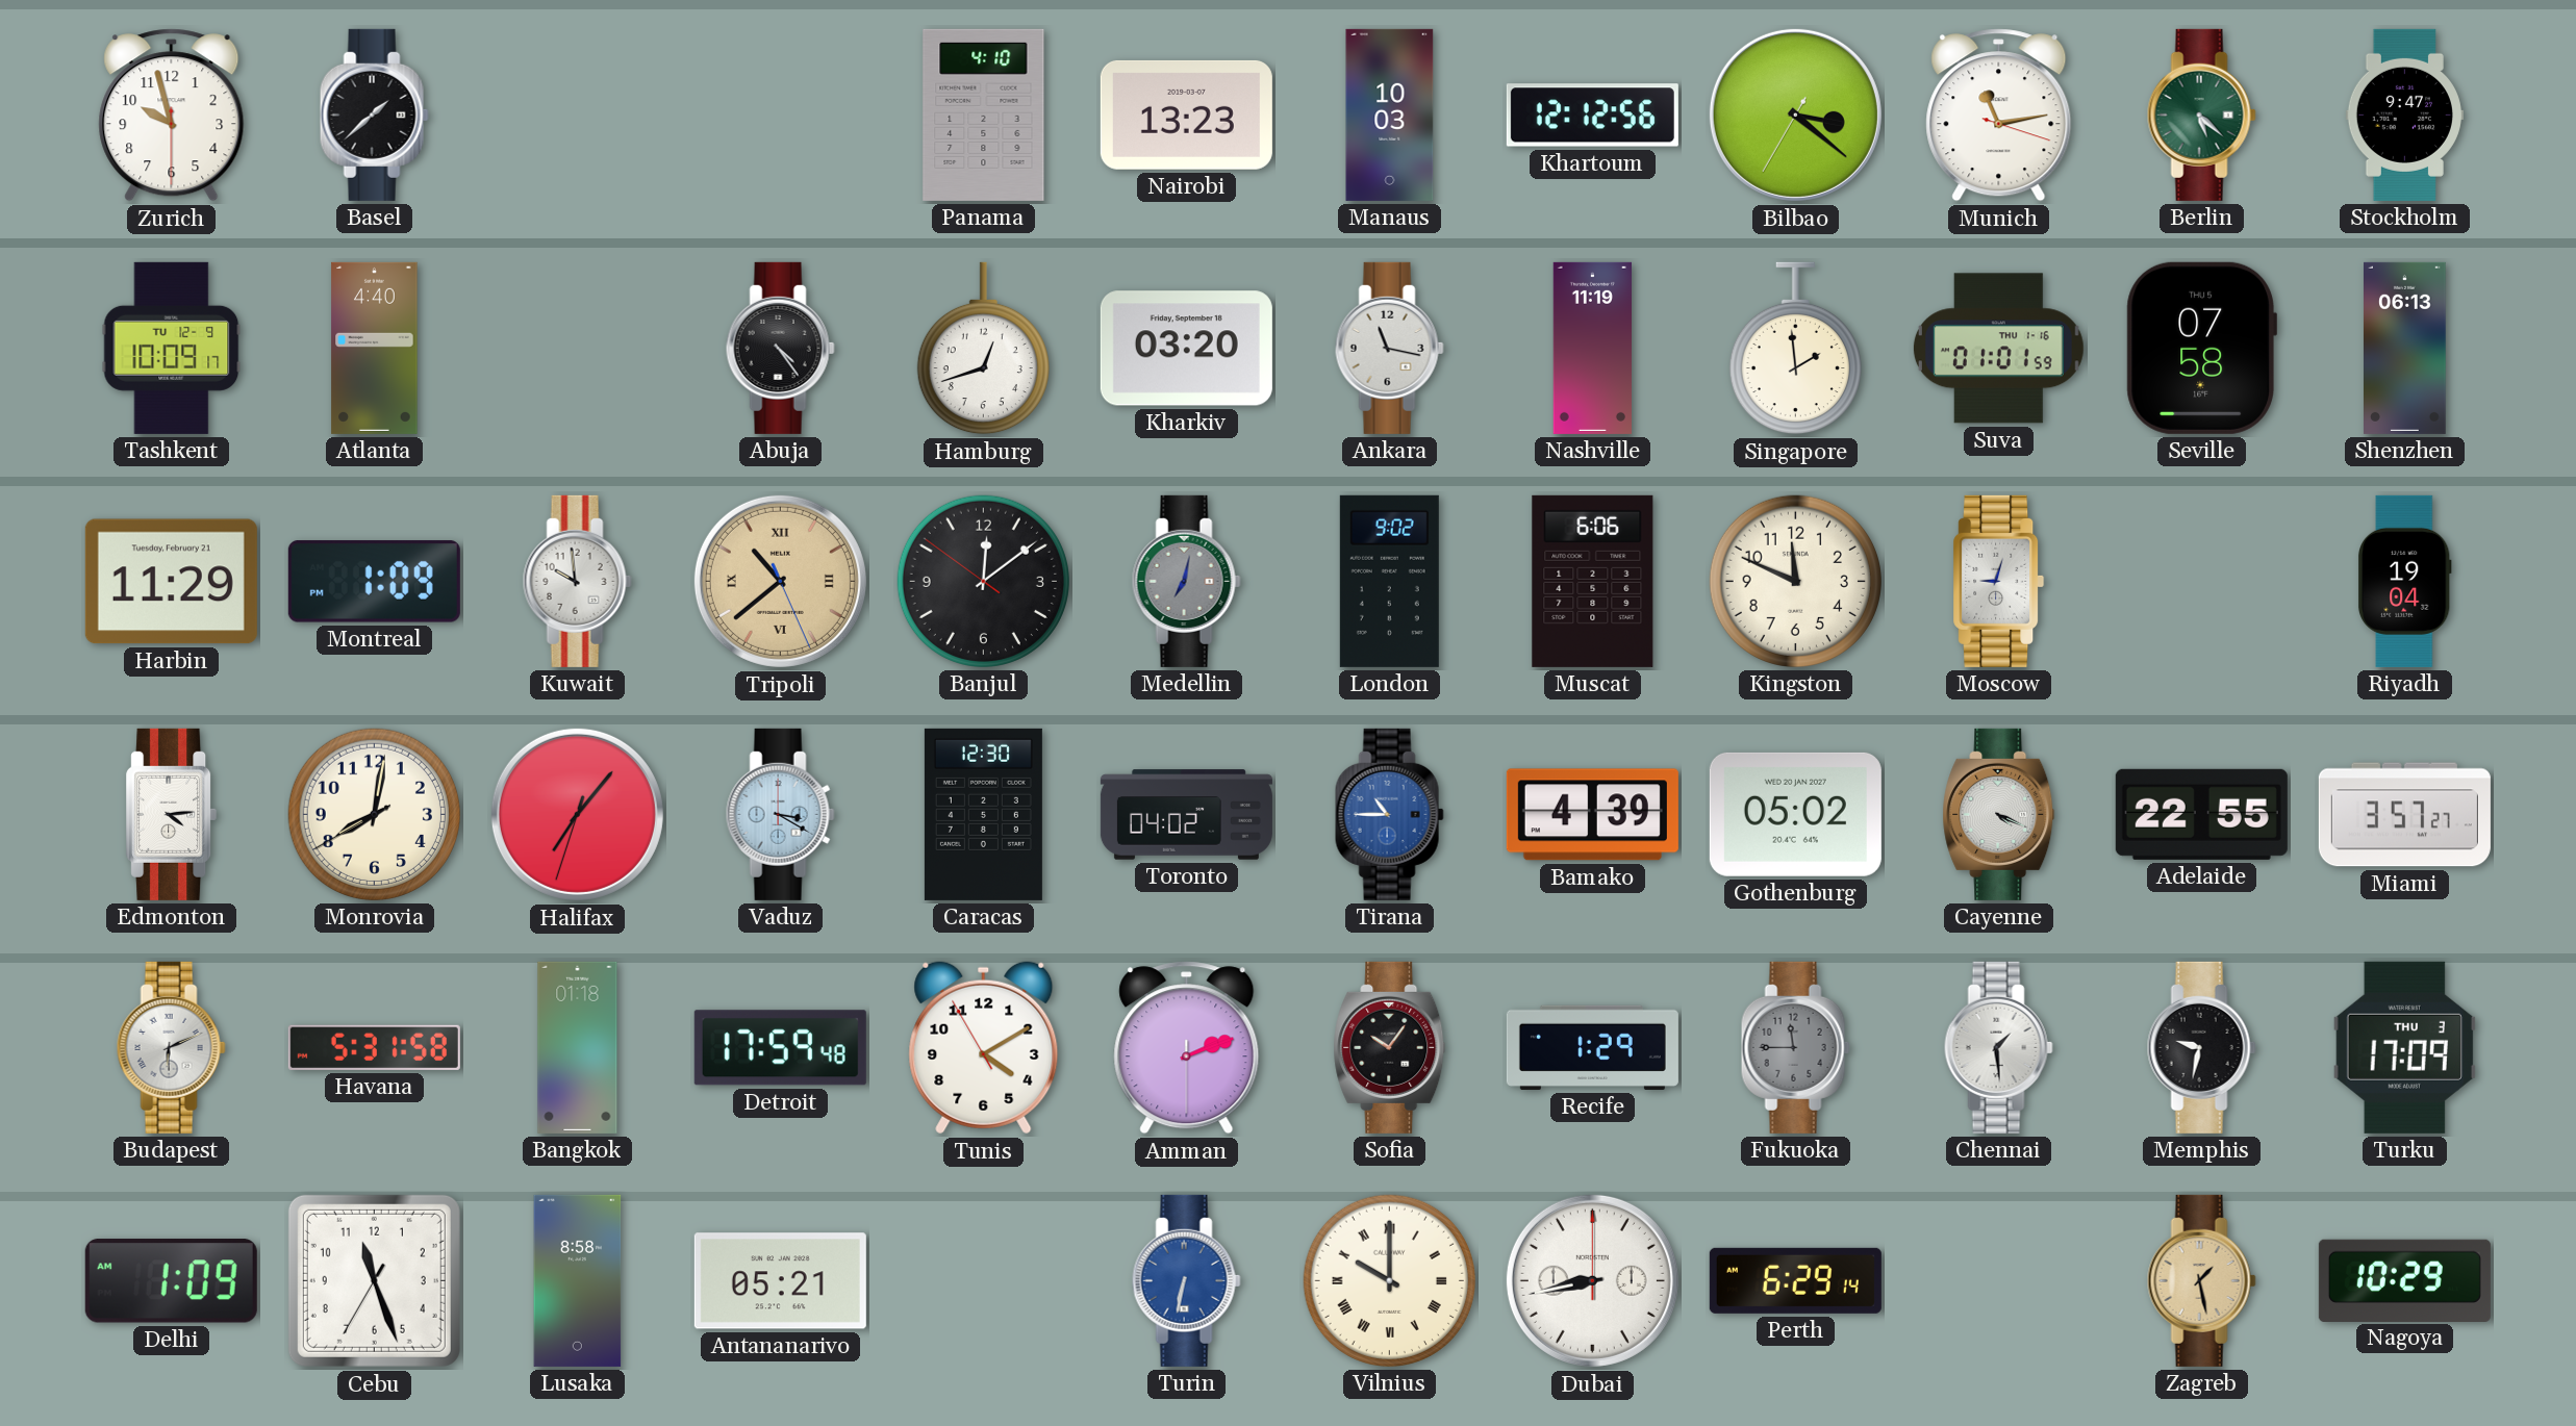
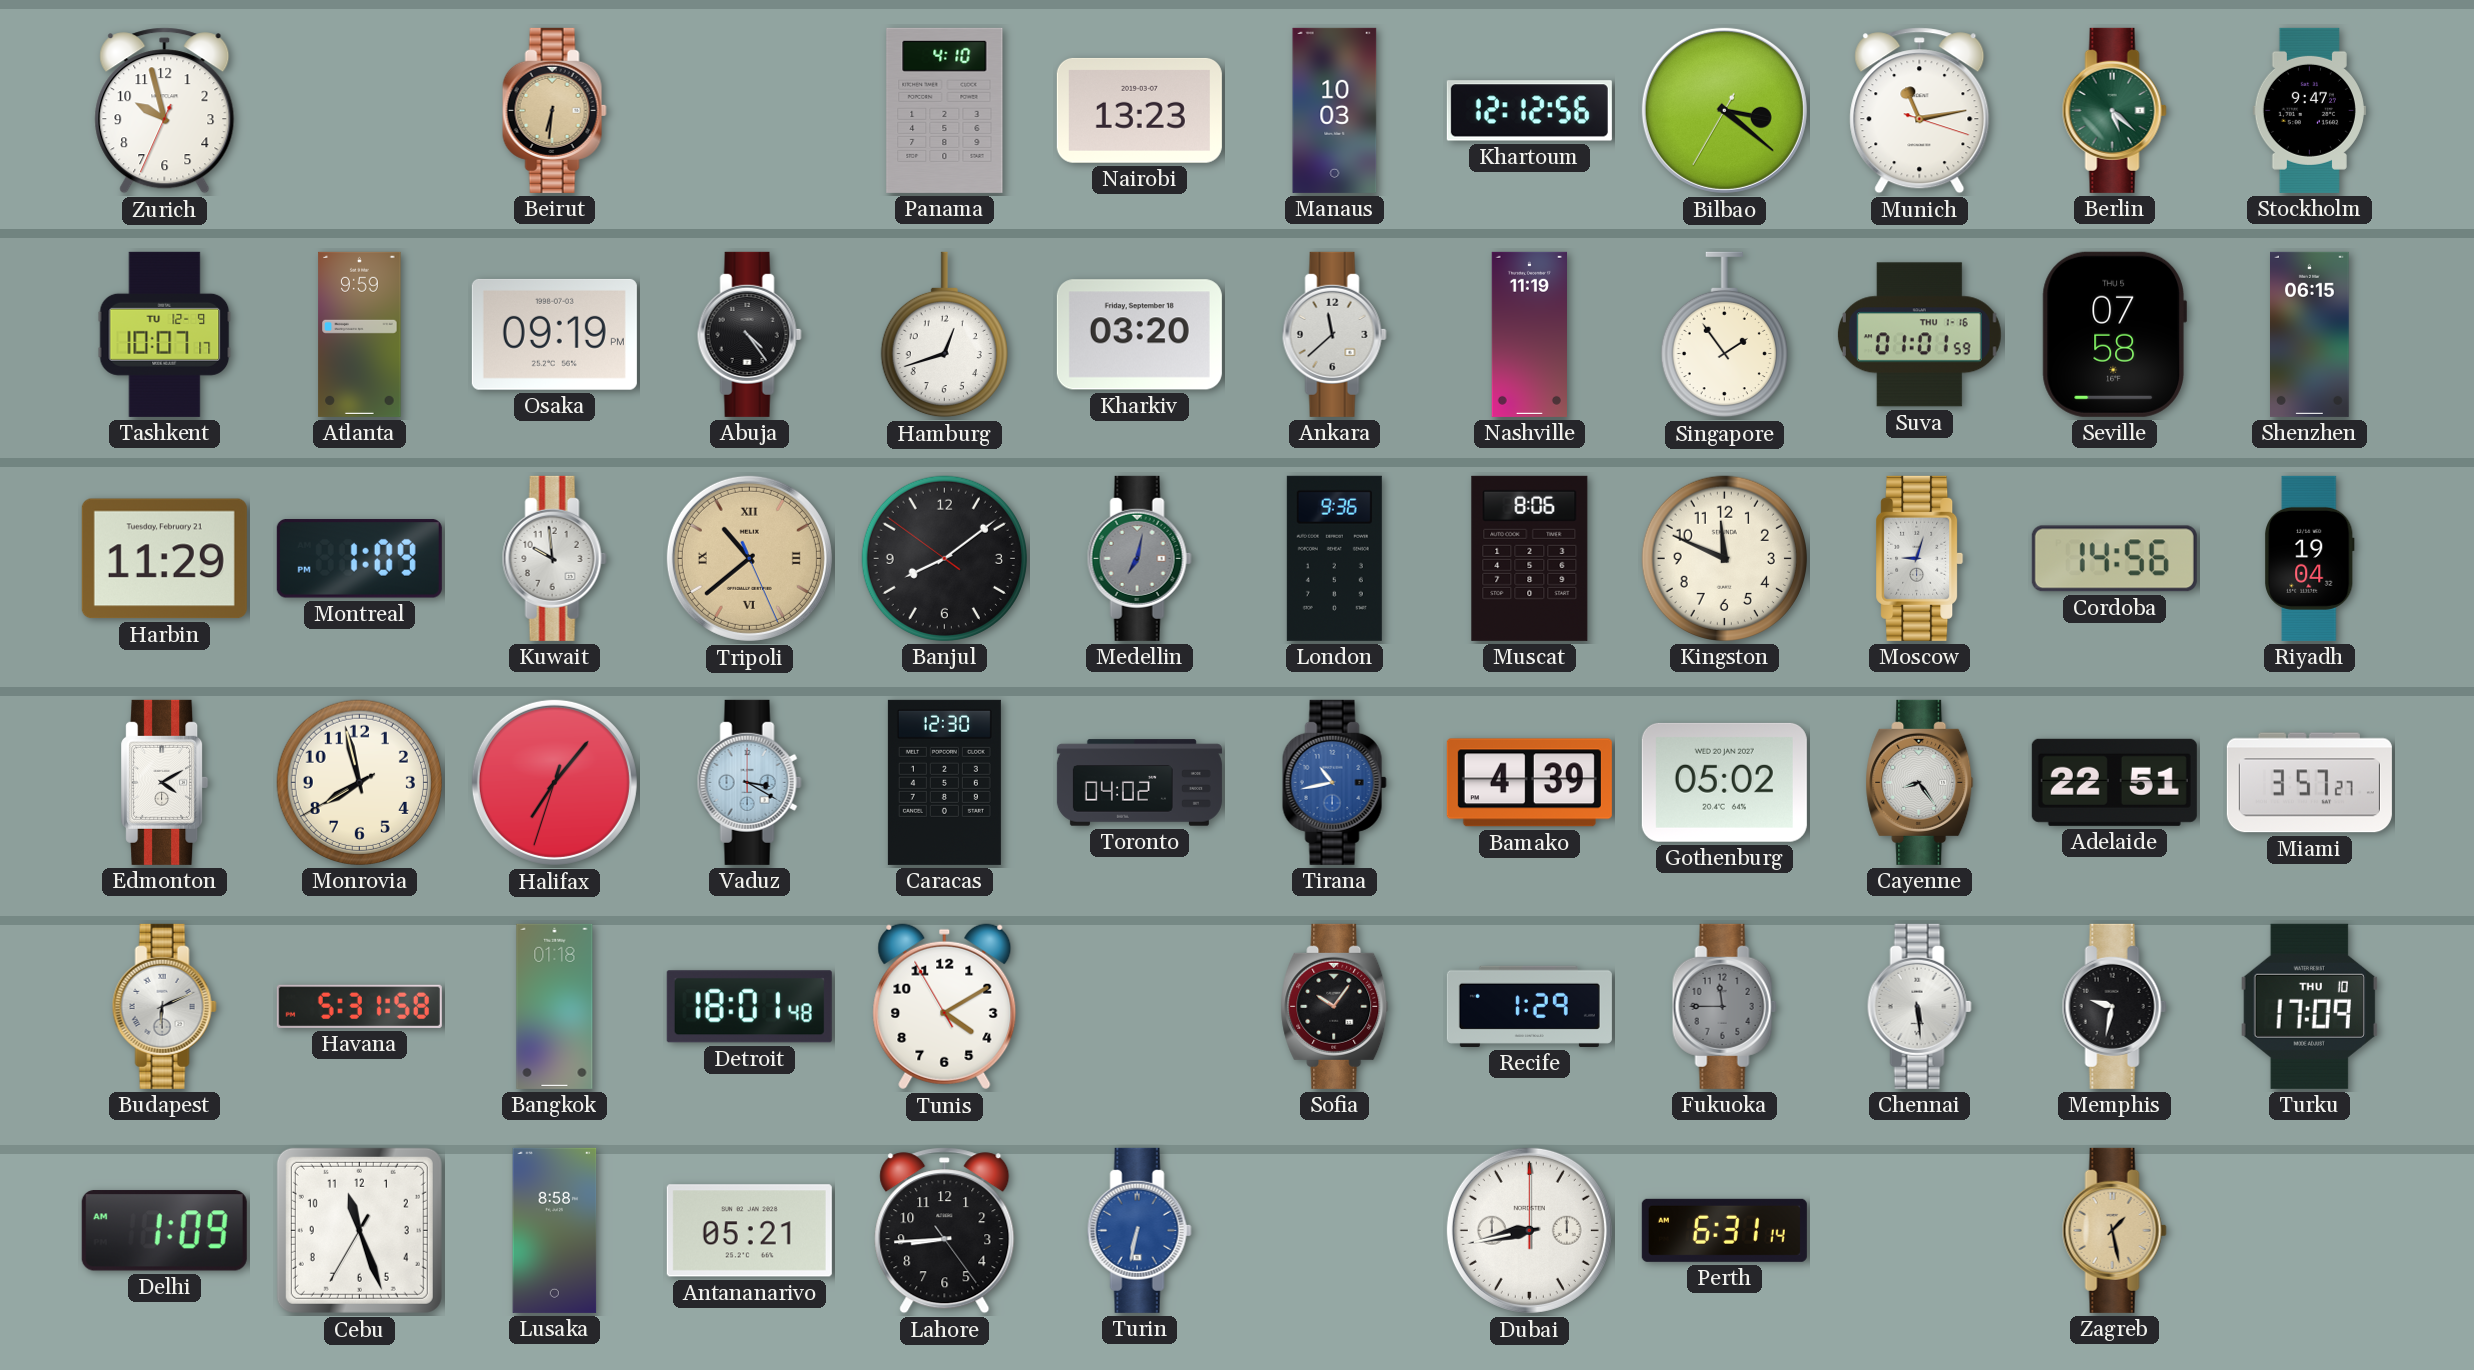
Zurich: 9:57:30 -> 9:57:34
Basel: 1:38 -> none
Beirut: none -> 6:31
Tashkent: 10:09 -> 10:07
Atlanta: 4:40 -> 9:59
Osaka: none -> 09:19
Ankara: 11:17 -> 11:38
Singapore: 1:59 -> 1:54
Shenzhen: 06:13 -> 06:15
Banjul: 12:08 -> 8:08
London: 9:02 -> 9:36
Muscat: 6:06 -> 8:06
Cordoba: none -> 14:56
Edmonton: 4:14 -> 4:10
Monrovia: 8:01 -> 7:57
Tirana: 10:45 -> 10:43
Cayenne: 4:19 -> 8:24
Adelaide: 22:55 -> 22:51
Detroit: 17:59 -> 18:01
Amman: 2:11 -> none
Chennai: 1:29 -> 5:29
Turku date: THU 3 -> THU 10
Lahore: none -> 8:44
Vilnius: 10:00 -> none
Perth: 6:29 -> 6:31
Nagoya: 10:29 -> none
